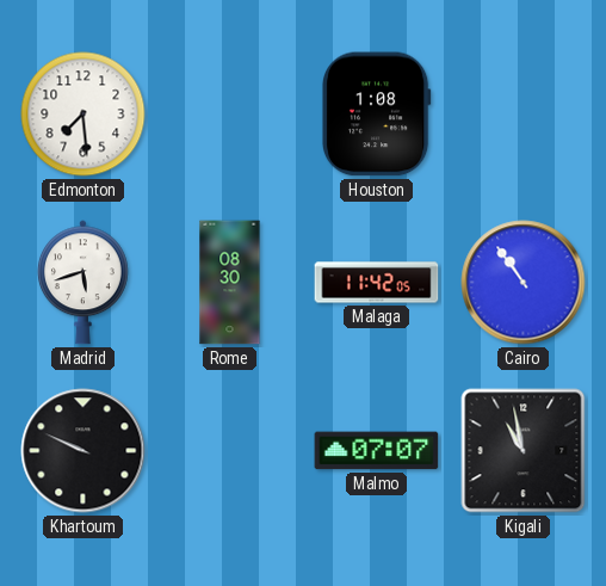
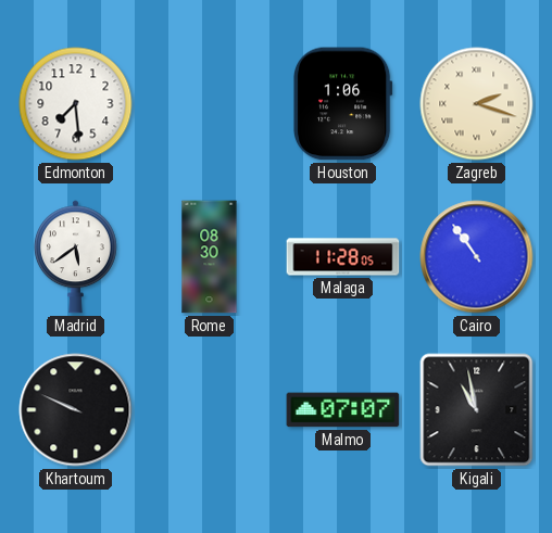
Houston: 1:08 -> 1:06
Zagreb: none -> 2:18
Madrid: 5:42 -> 5:39
Malaga: 11:42 -> 11:28
